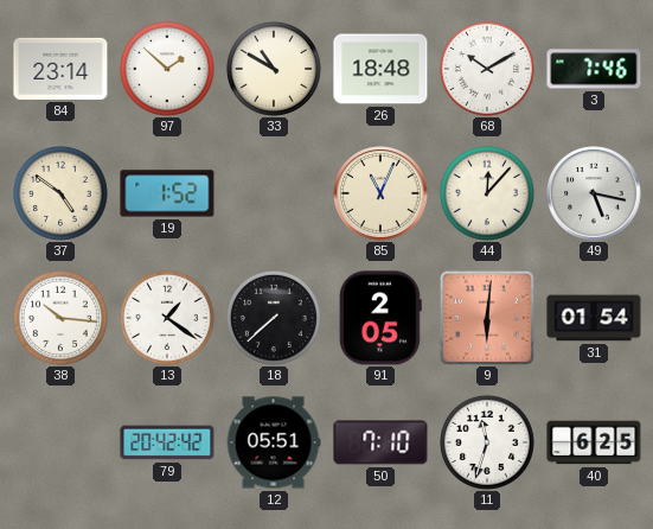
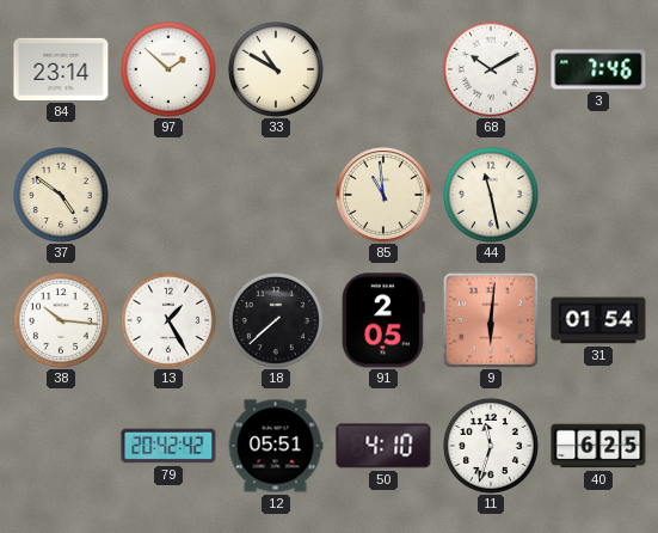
26: 18:48 -> none
19: 1:52 -> none
85: 11:04 -> 10:59
44: 12:07 -> 11:28
49: 5:17 -> none
13: 1:21 -> 1:25
50: 7:10 -> 4:10
